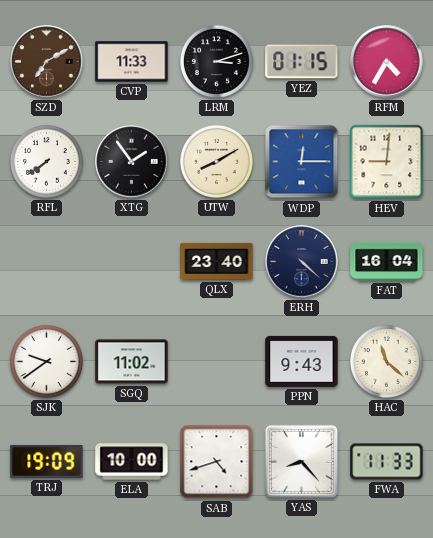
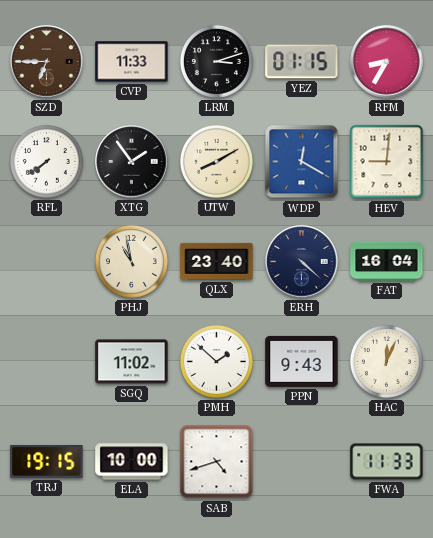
SZD: 7:10 -> 6:45
RFM: 4:35 -> 8:35
WDP: 12:15 -> 12:20
PHJ: none -> 10:58
SJK: 9:39 -> none
PMH: none -> 1:52
HAC: 11:22 -> 12:04
TRJ: 19:09 -> 19:15
YAS: 8:23 -> none
